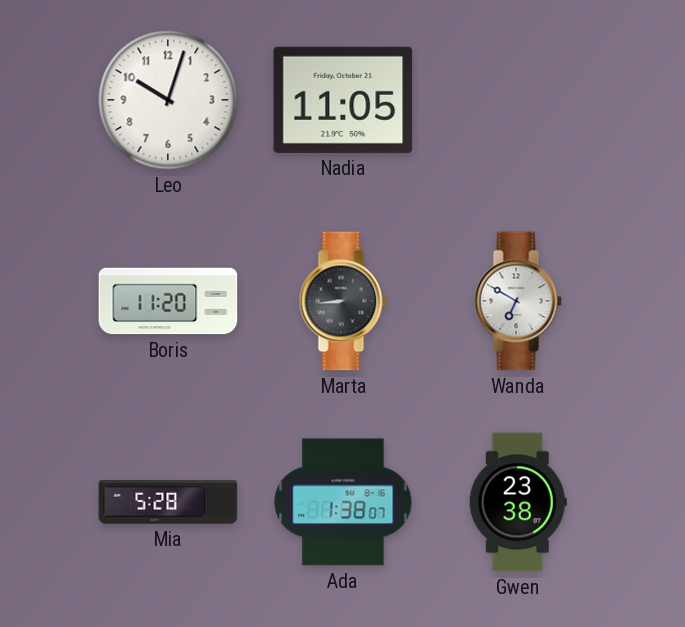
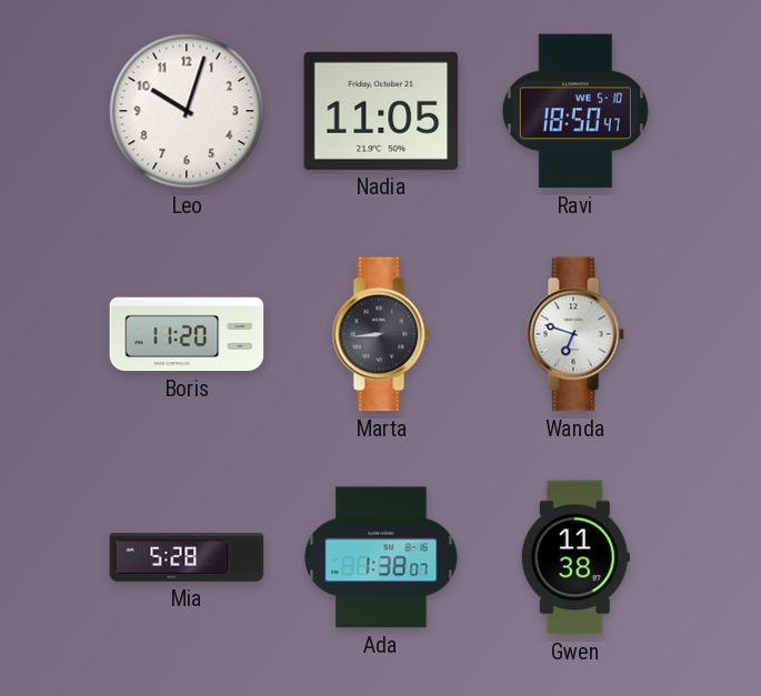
Ravi: none -> 18:50
Wanda: 6:50 -> 6:48
Gwen: 23:38 -> 11:38
